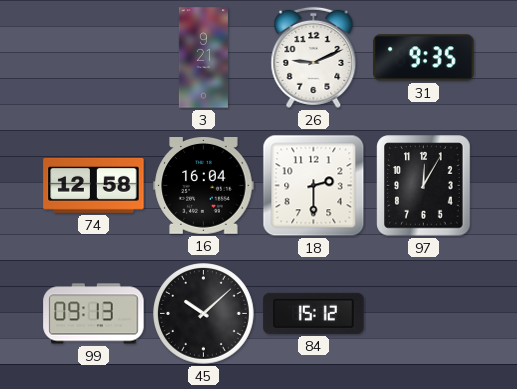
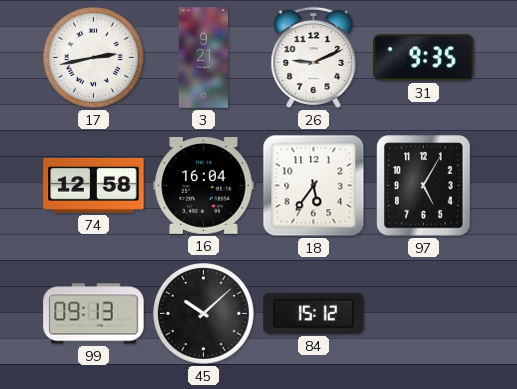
17: none -> 2:43
18: 2:30 -> 5:36
97: 12:05 -> 5:05
